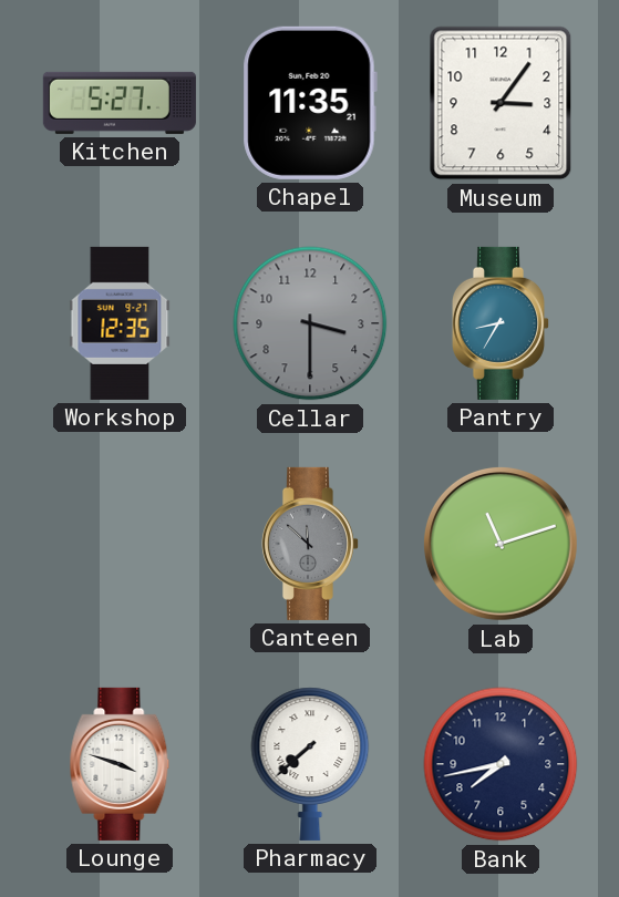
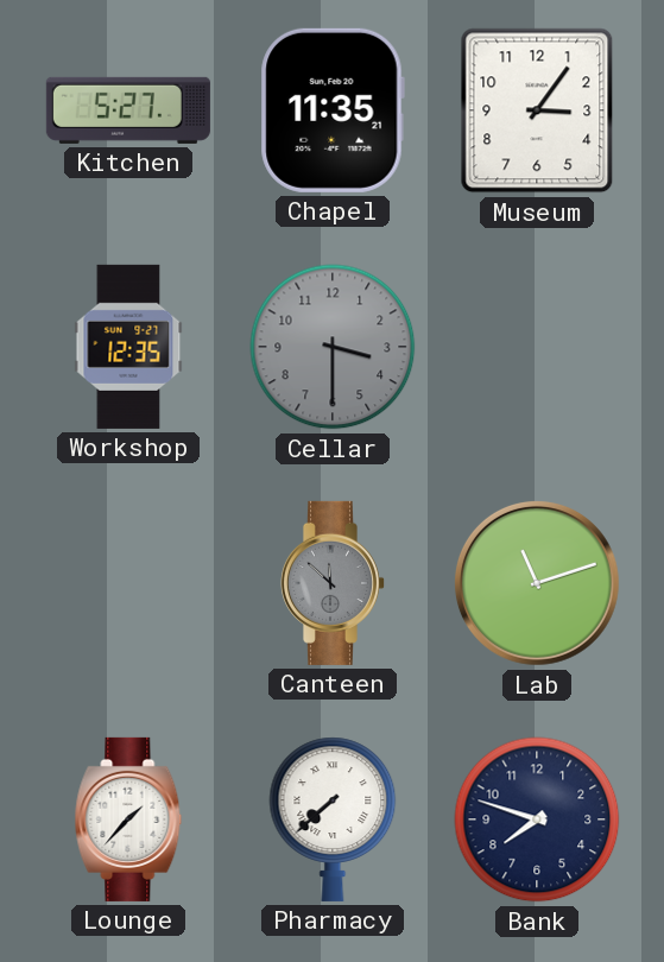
Pantry: 8:35 -> none
Lounge: 3:48 -> 1:37
Bank: 7:43 -> 7:48
